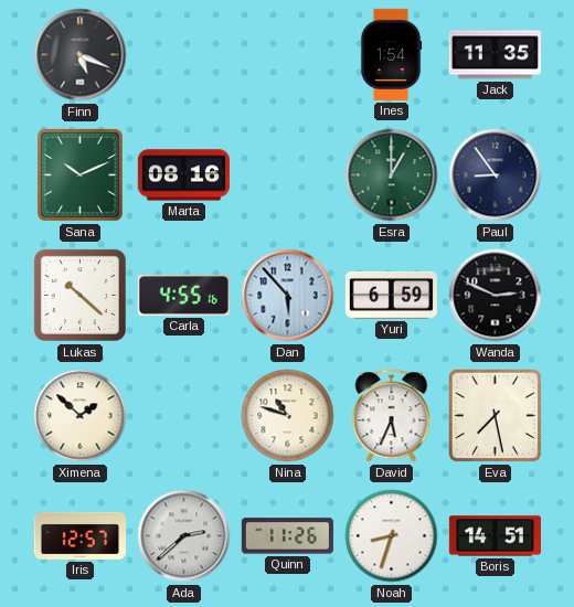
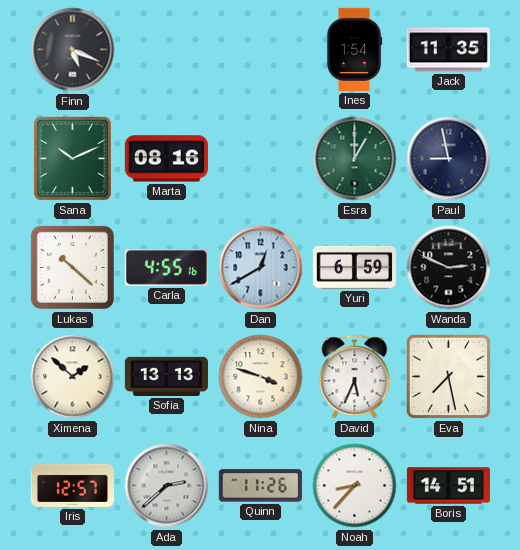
Paul: 8:54 -> 8:58
Dan: 5:53 -> 12:40
Sofia: none -> 13:13
Nina: 10:48 -> 3:48
Noah: 8:33 -> 8:37
